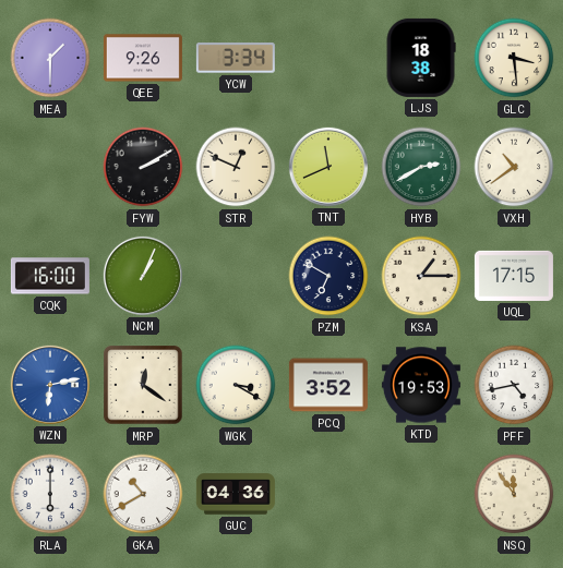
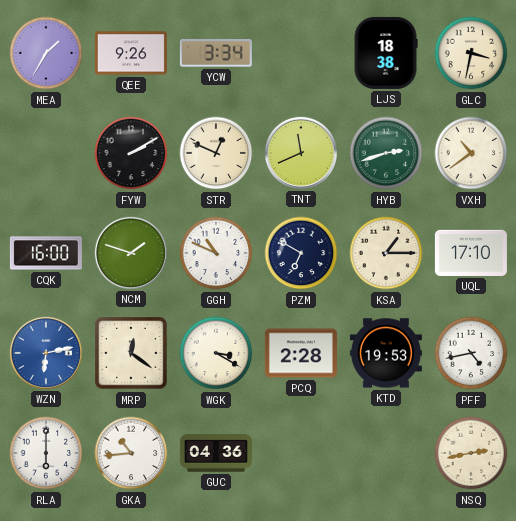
MEA: 1:30 -> 1:35
GLC: 3:29 -> 3:32
HYB: 2:40 -> 2:42
NCM: 1:04 -> 1:48
GGH: none -> 10:49
UQL: 17:15 -> 17:10
PCQ: 3:52 -> 2:28
GKA: 10:40 -> 10:44
NSQ: 11:54 -> 2:43
